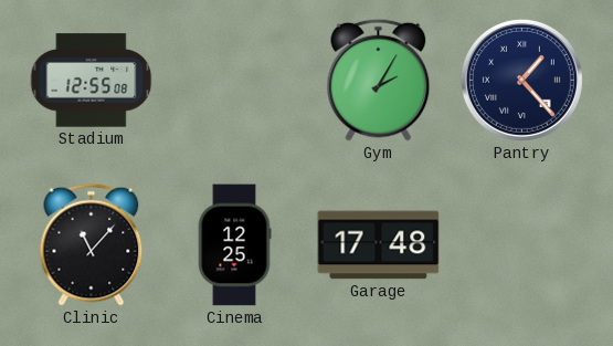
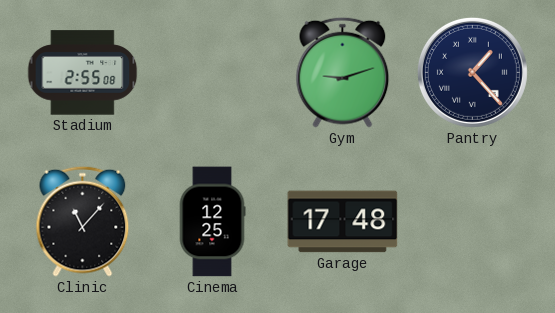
Stadium: 12:55 -> 2:55
Gym: 2:05 -> 9:12
